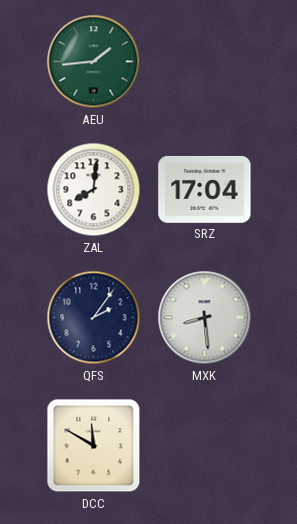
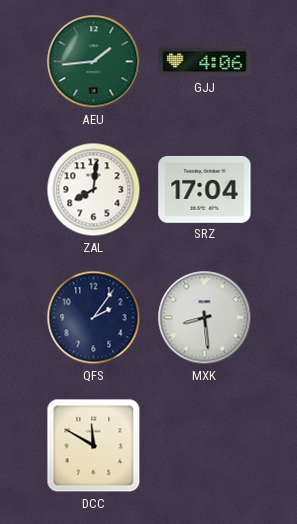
GJJ: none -> 4:06
